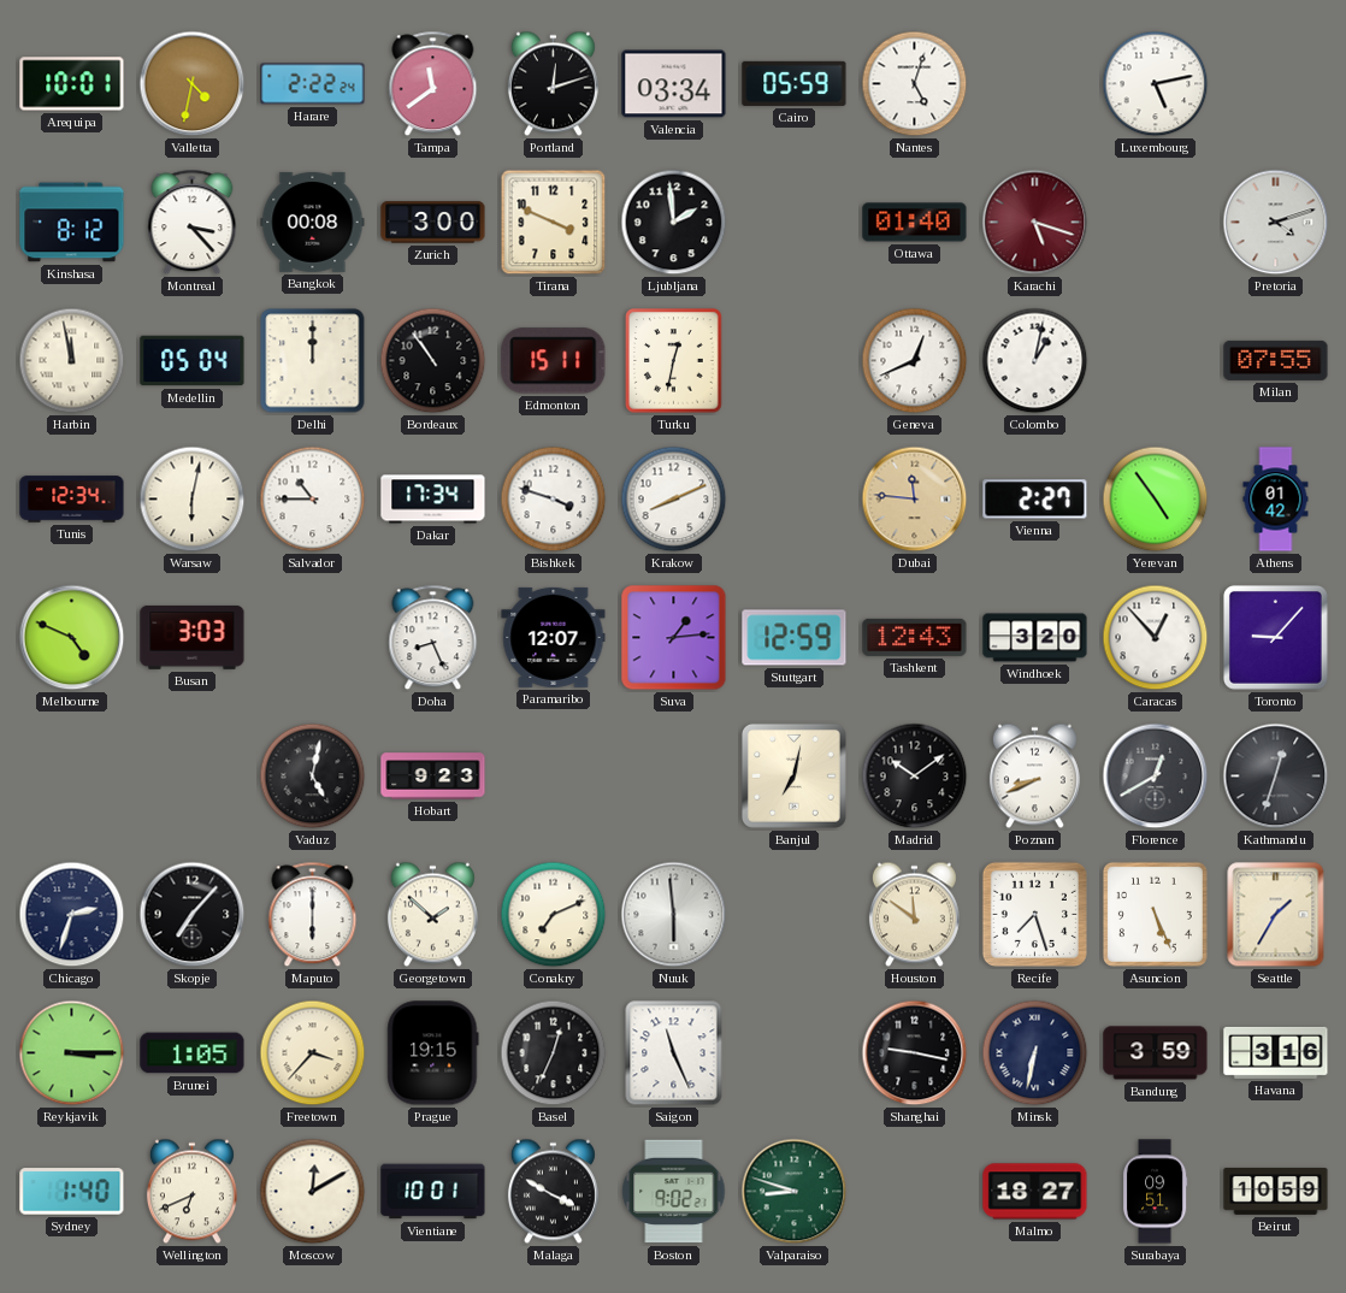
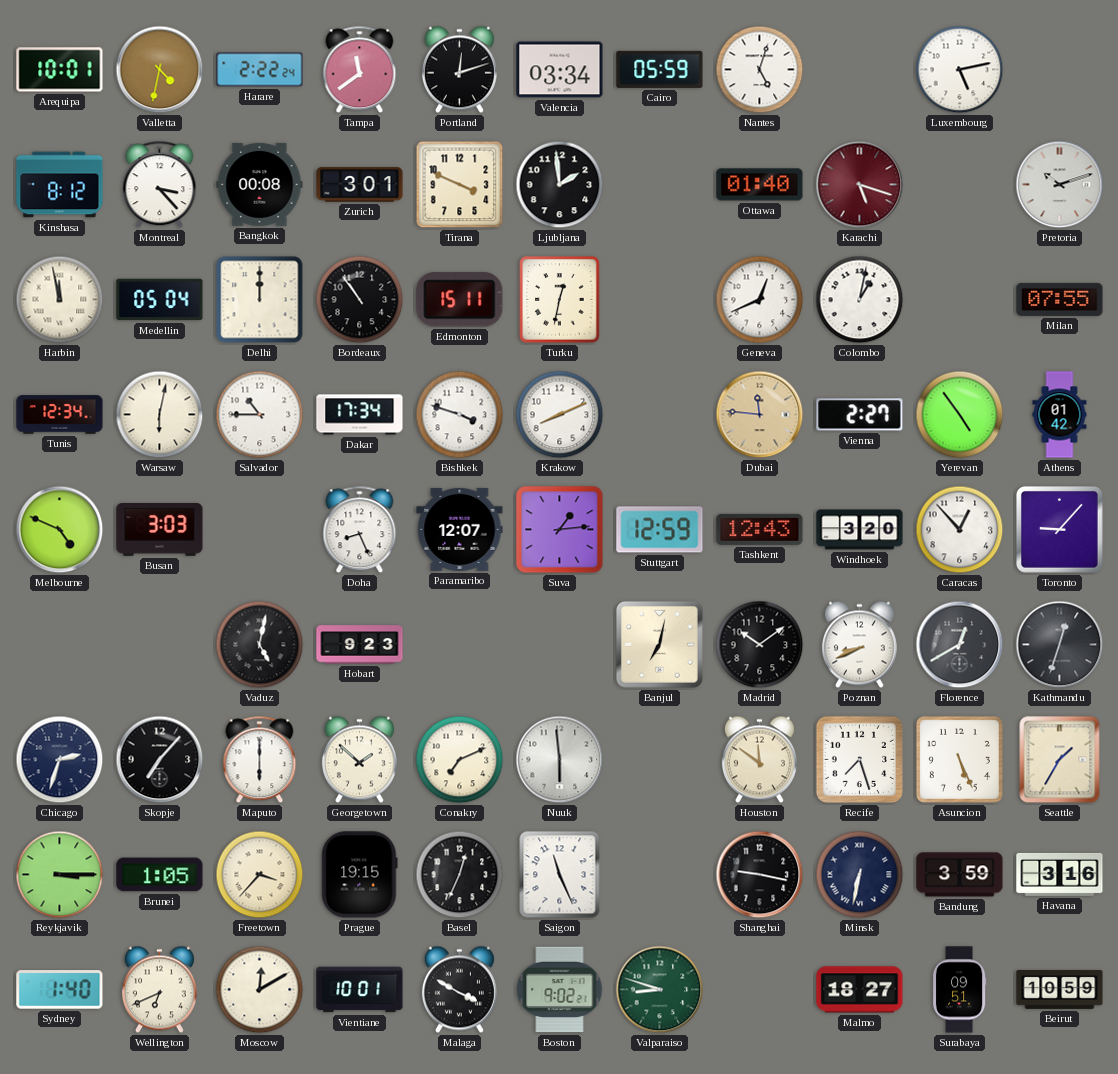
Zurich: 3:00 -> 3:01
Pretoria: 4:12 -> 10:12
